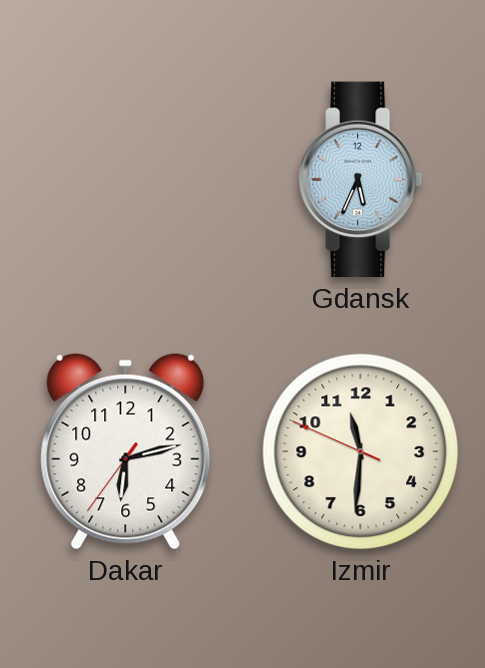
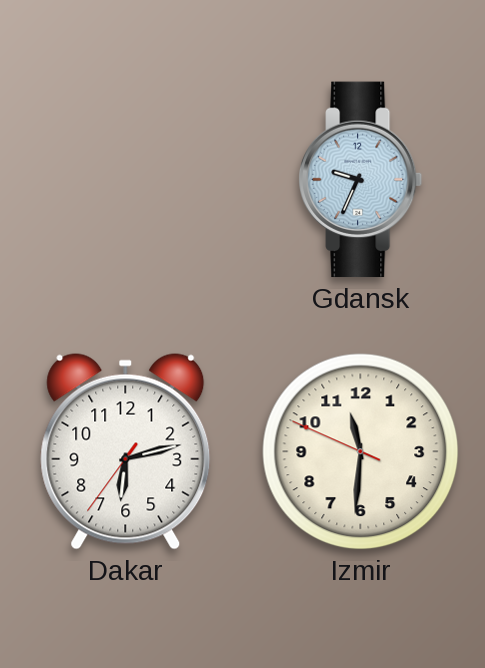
Gdansk: 5:34 -> 9:34
